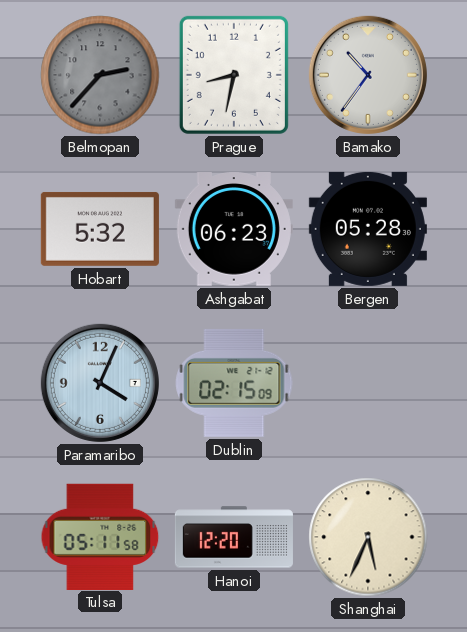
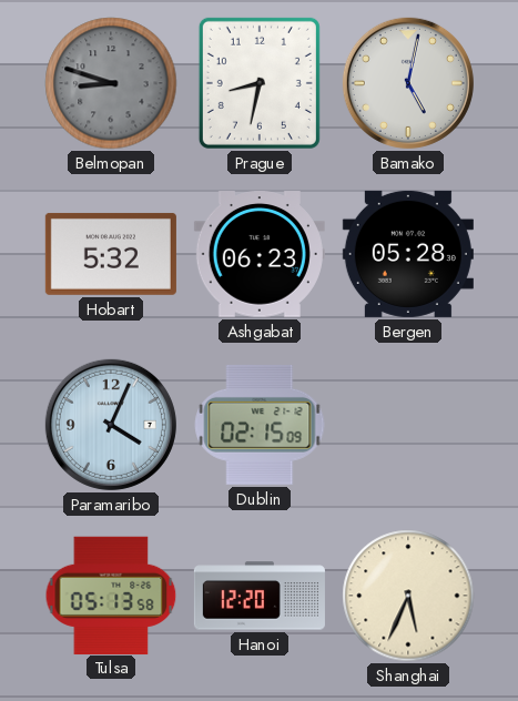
Belmopan: 2:37 -> 8:48
Bamako: 10:36 -> 5:02
Tulsa: 05:11 -> 05:13
